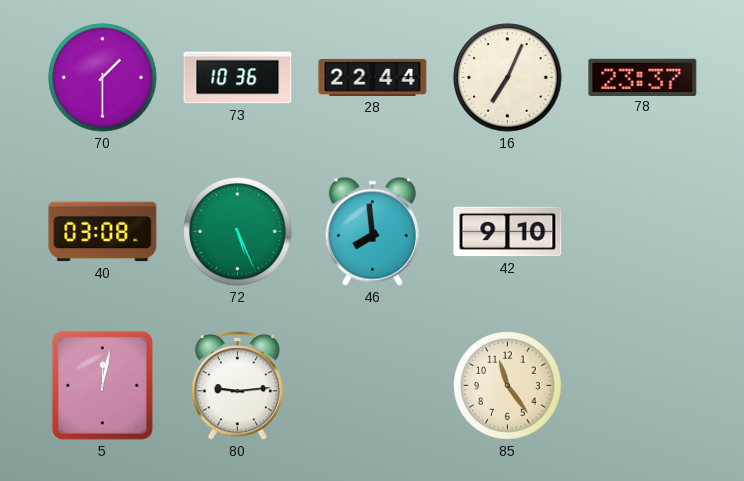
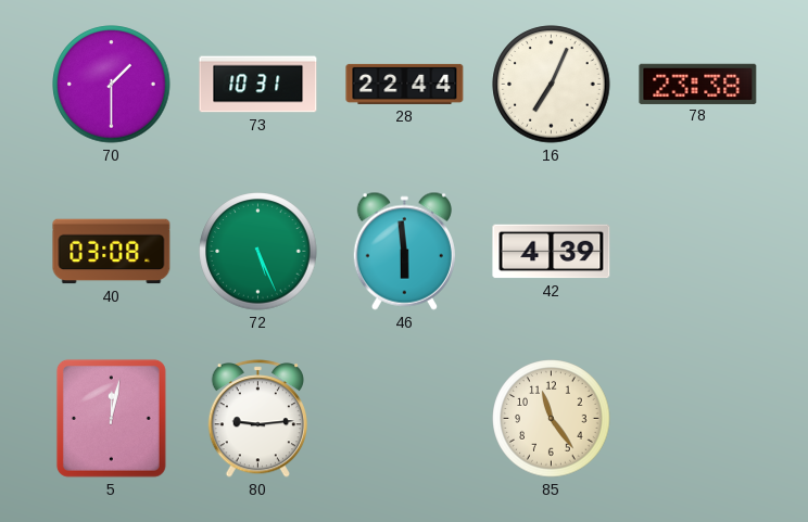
73: 10:36 -> 10:31
78: 23:37 -> 23:38
46: 7:59 -> 5:59
42: 9:10 -> 4:39
